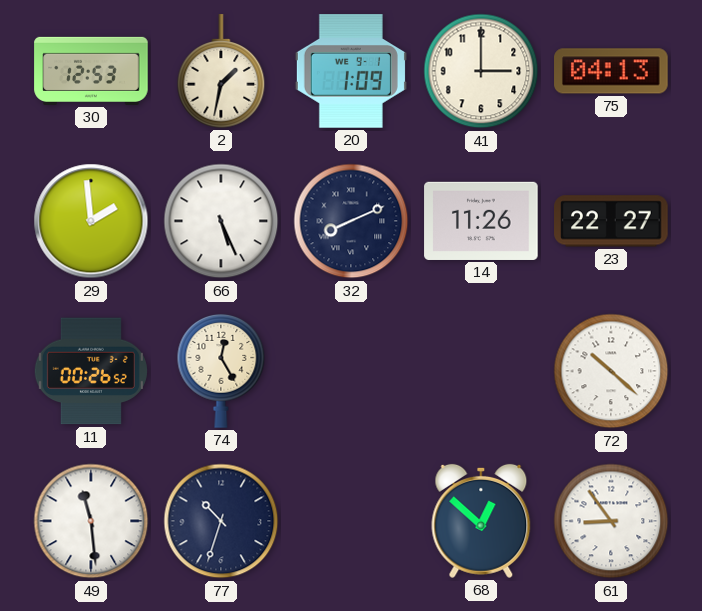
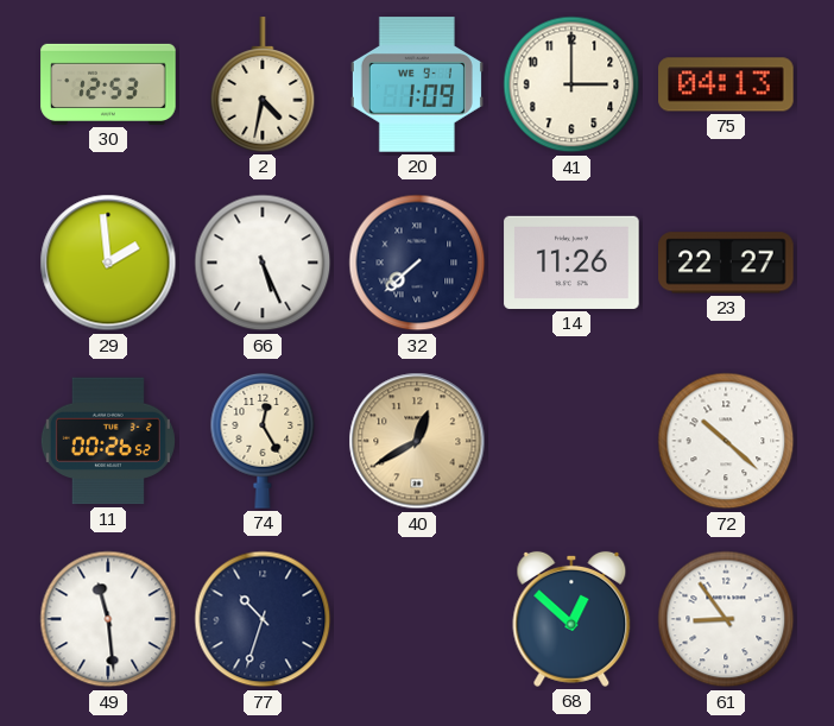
2: 1:32 -> 4:32
32: 8:11 -> 7:38
40: none -> 12:40
